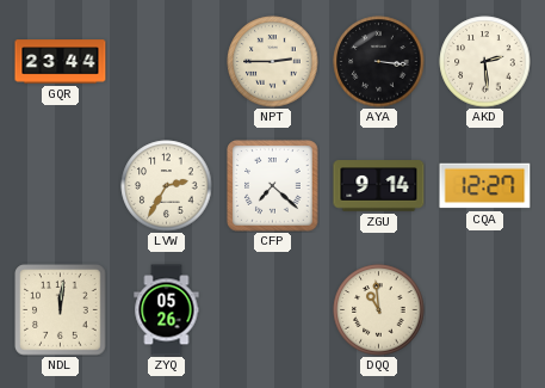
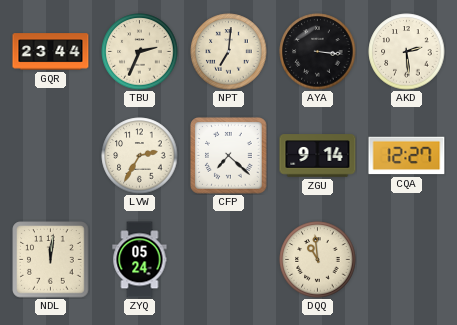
TBU: none -> 2:34
NPT: 2:45 -> 7:01
ZYQ: 05:26 -> 05:24
